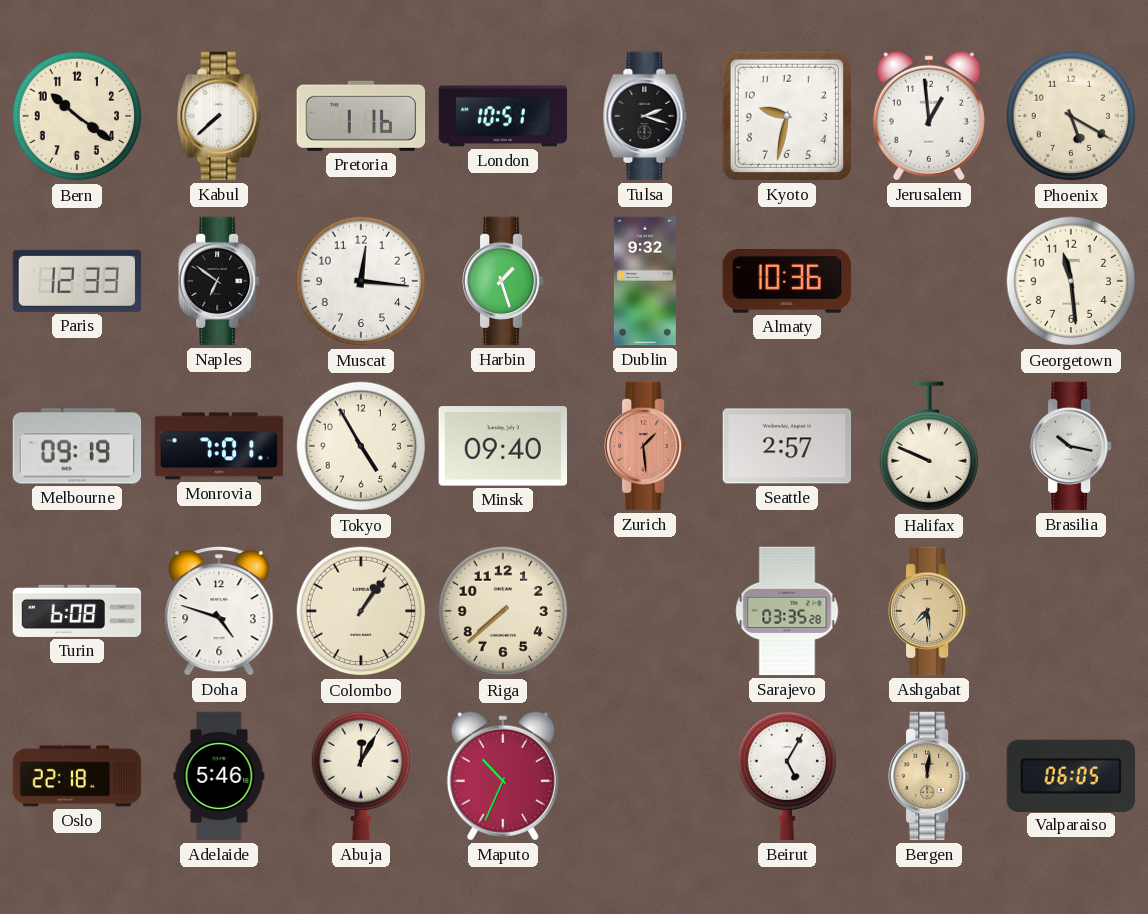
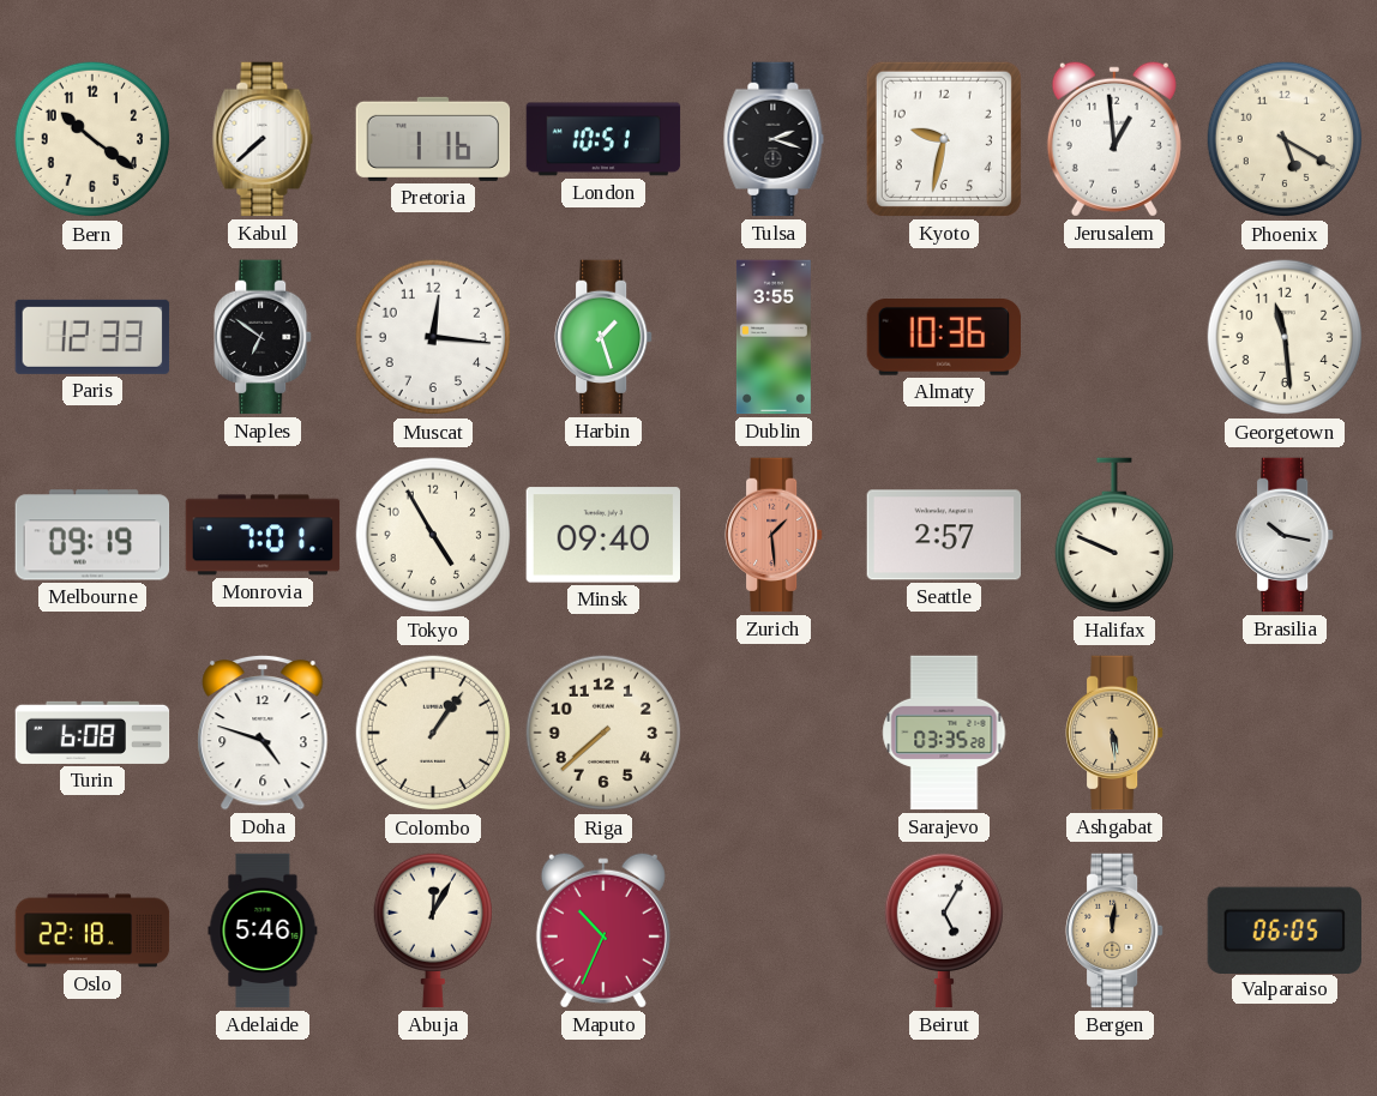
Dublin: 9:32 -> 3:55
Ashgabat: 7:29 -> 5:29
